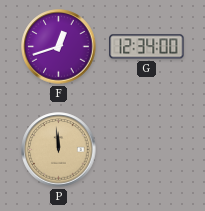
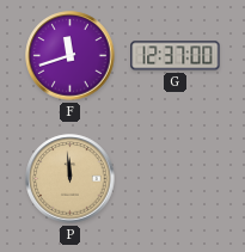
F: 12:42 -> 11:42
G: 12:34 -> 12:37
